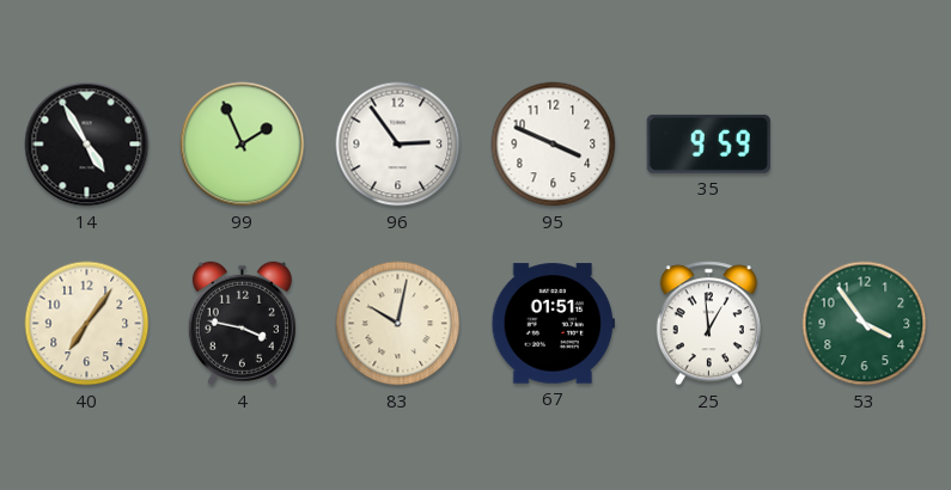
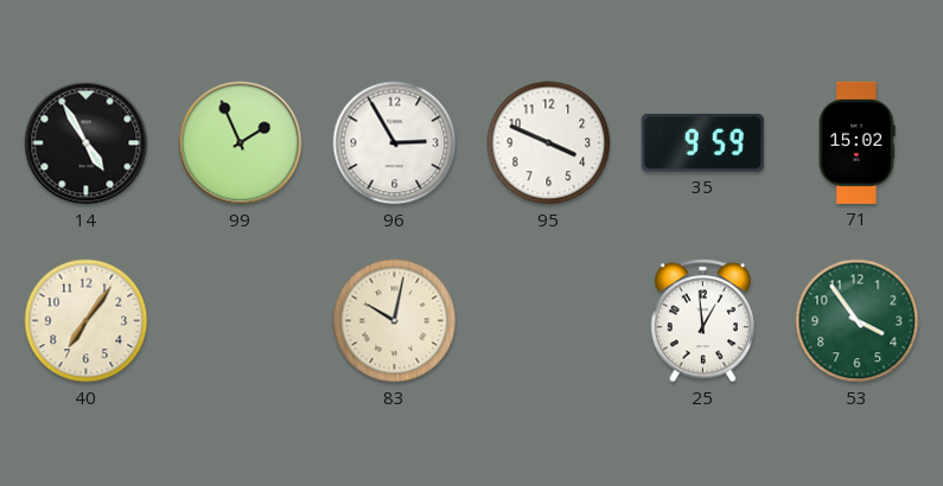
96: 2:54 -> 2:55
71: none -> 15:02
4: 3:47 -> none
67: 01:51 -> none
